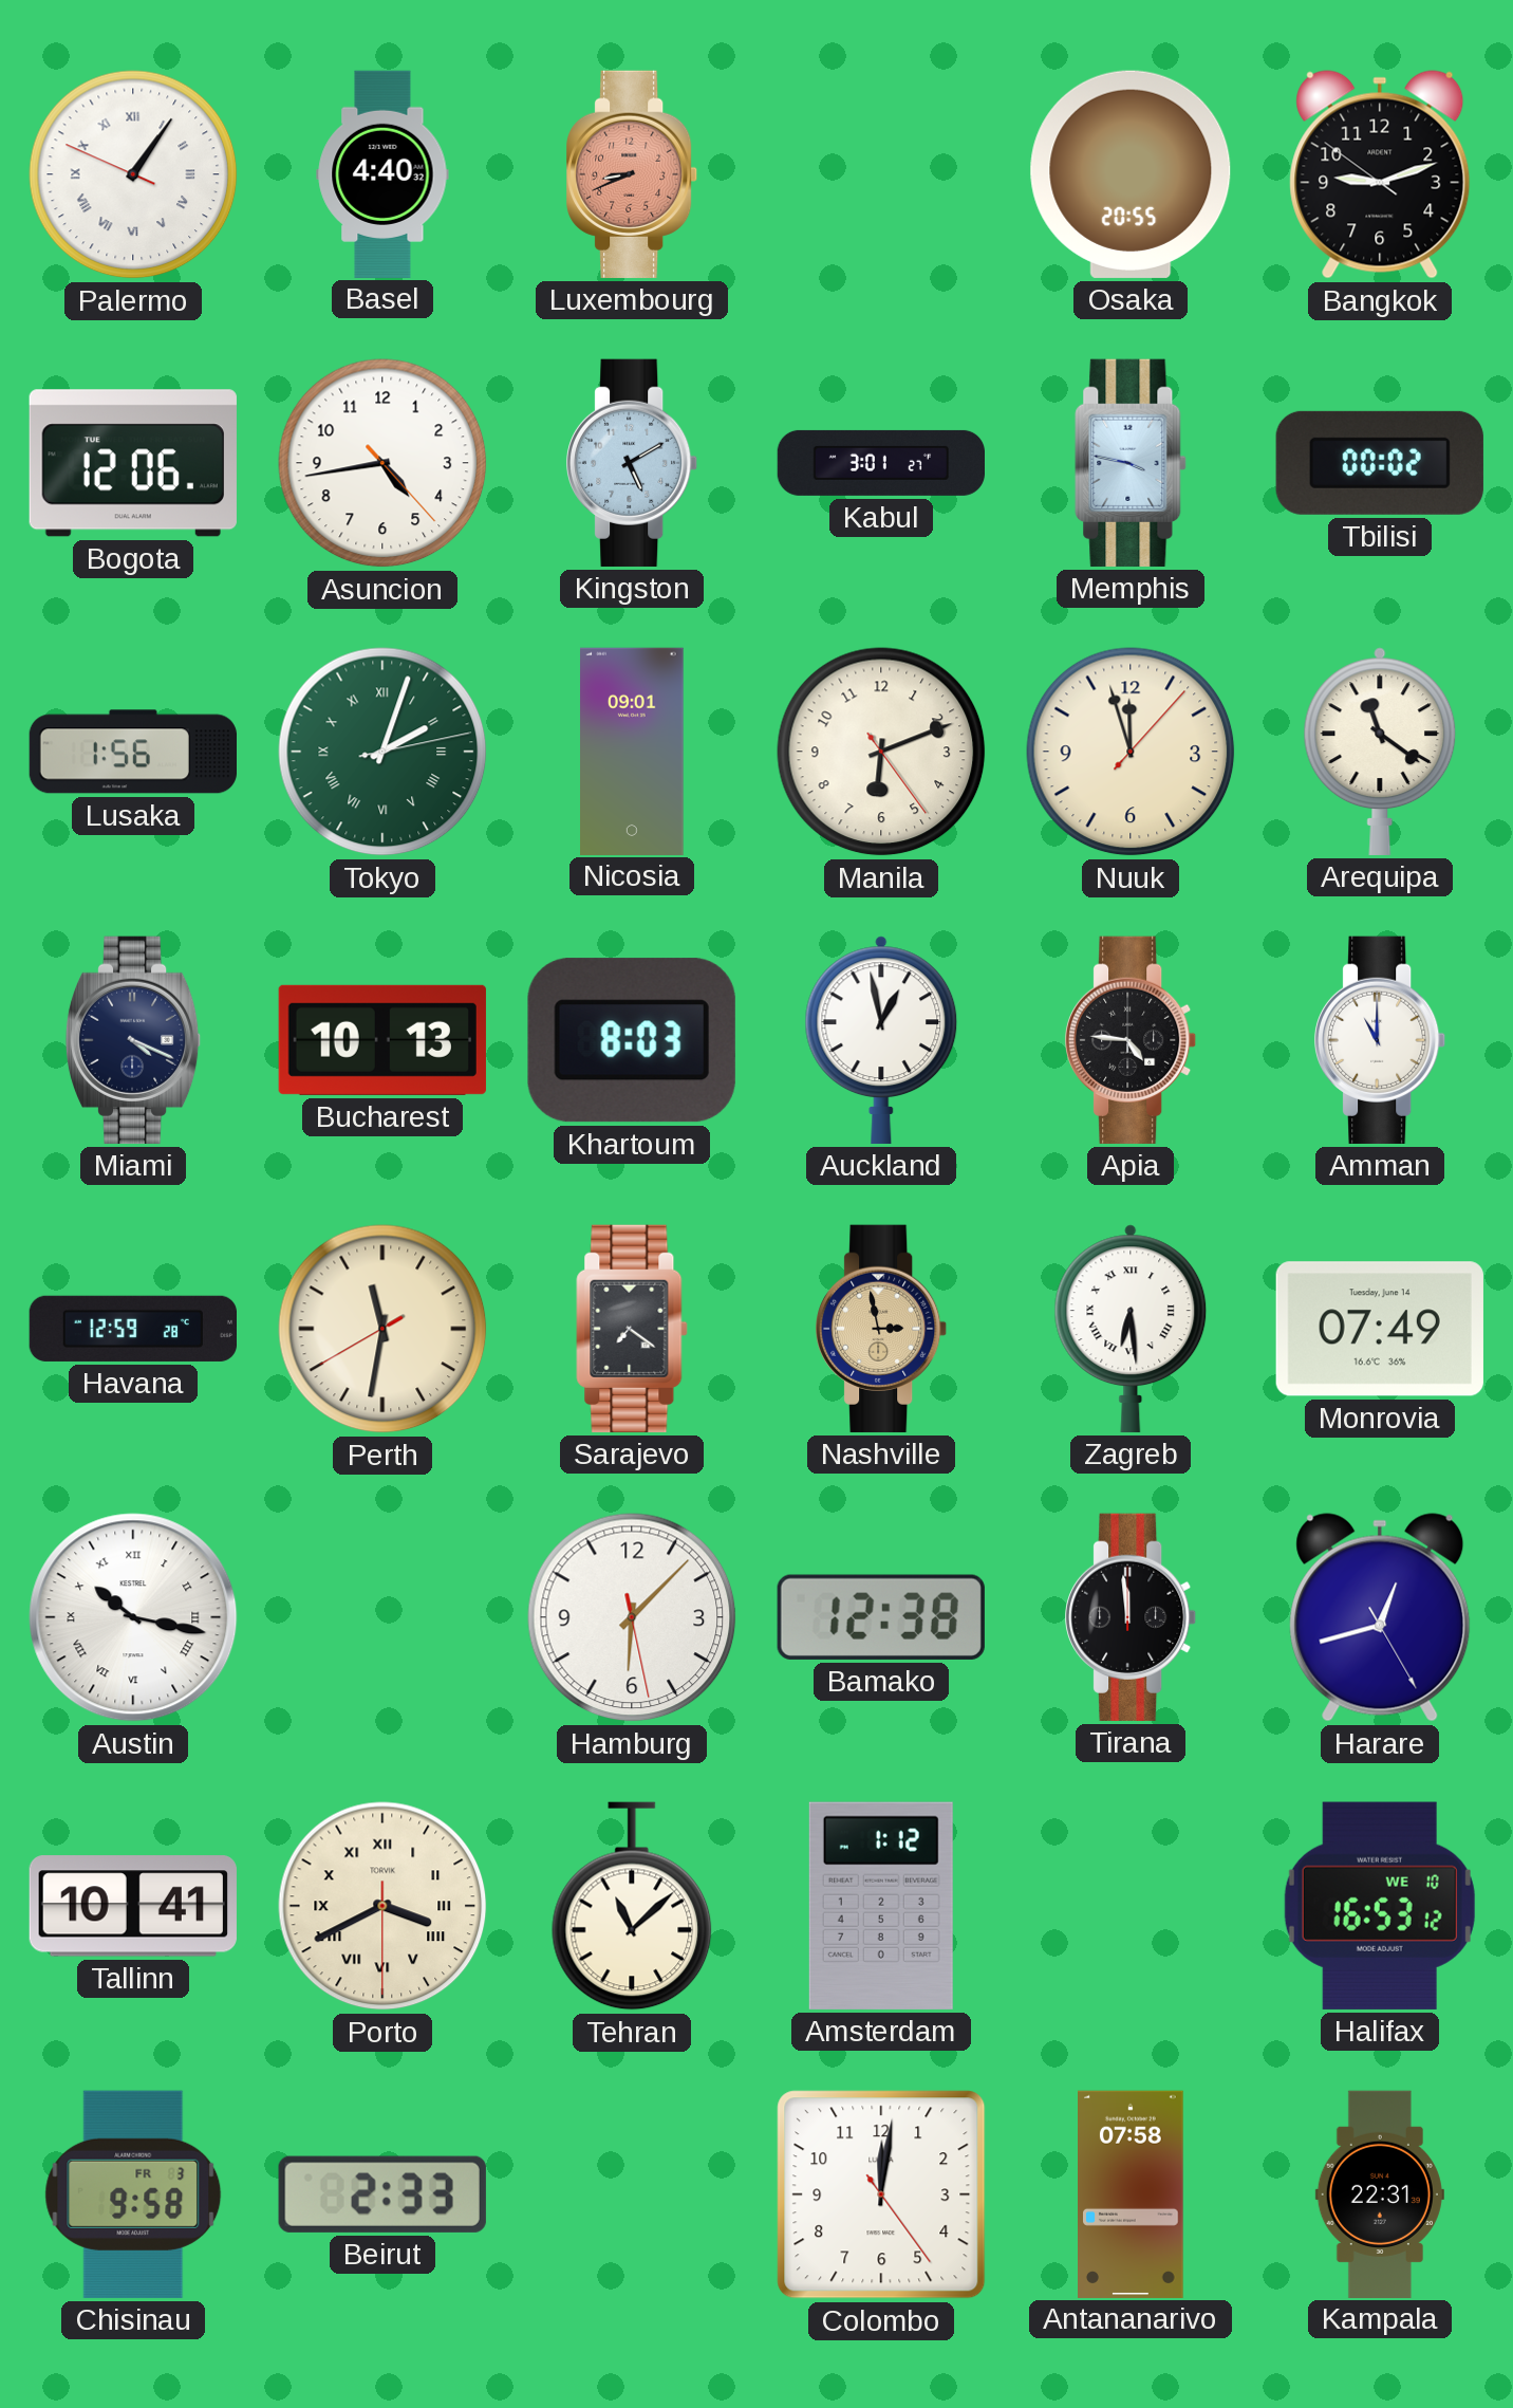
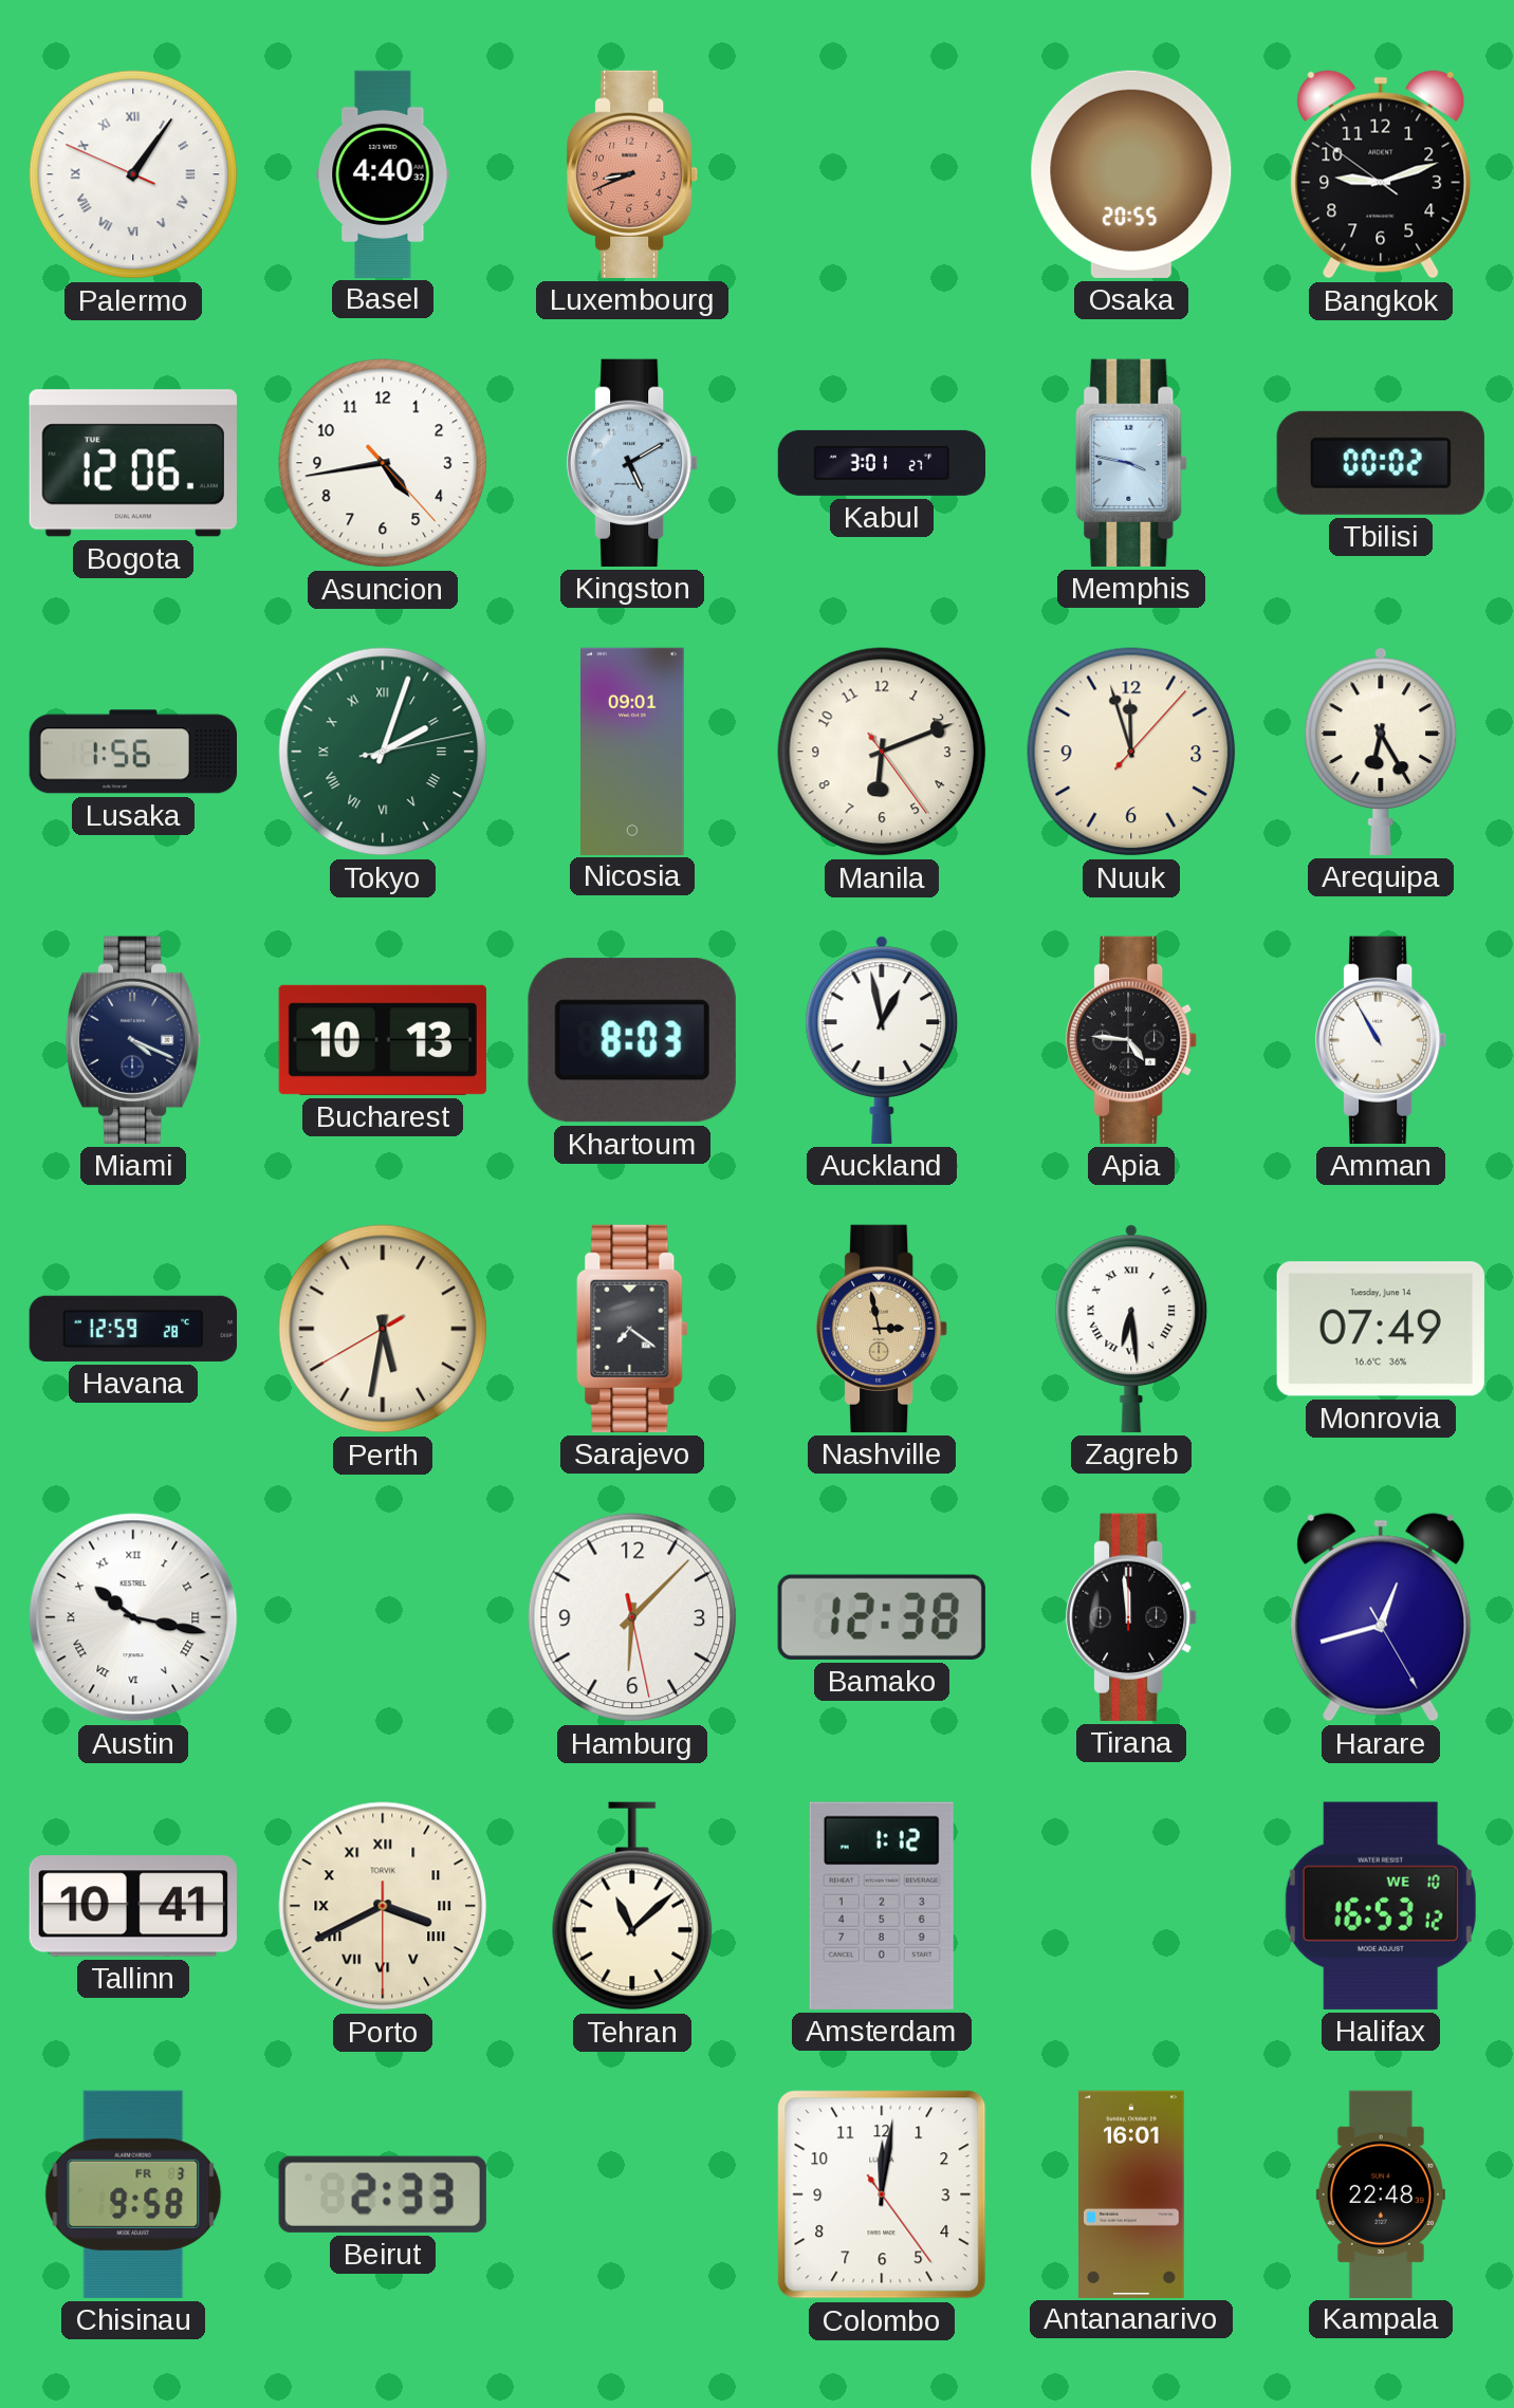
Arequipa: 11:21 -> 6:25
Amman: 11:00 -> 10:55
Perth: 11:31 -> 5:31
Antananarivo: 07:58 -> 16:01
Kampala: 22:31 -> 22:48
